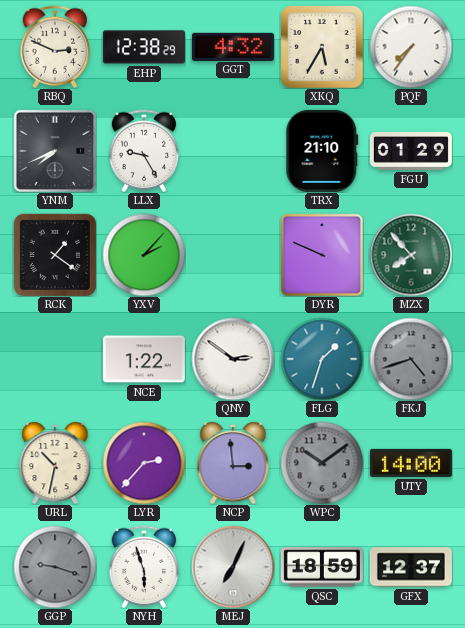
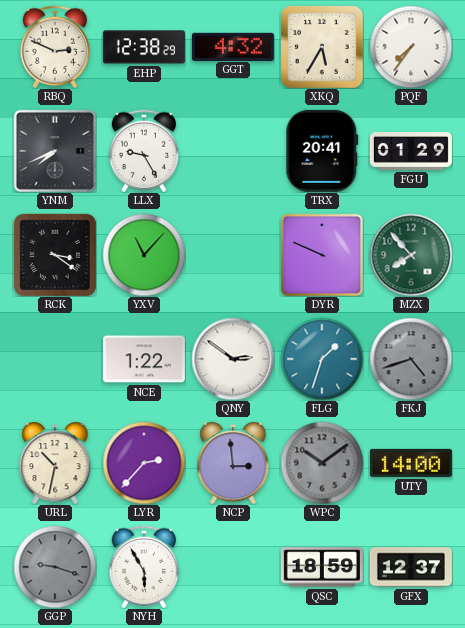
TRX: 21:10 -> 20:41
RCK: 1:21 -> 3:21
YXV: 2:07 -> 11:07
NYH: 5:57 -> 5:55
MEJ: 7:04 -> none
